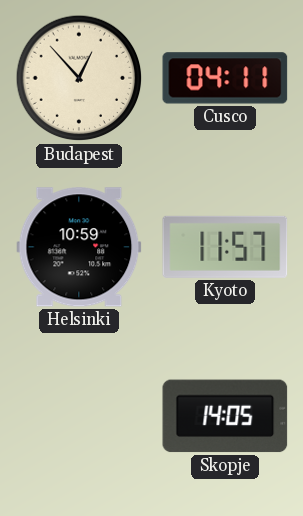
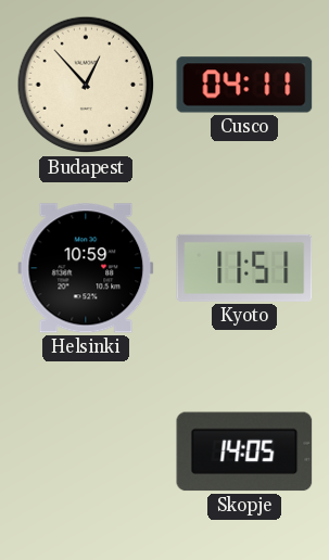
Kyoto: 11:57 -> 11:51
